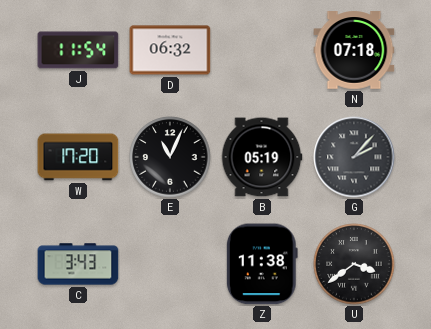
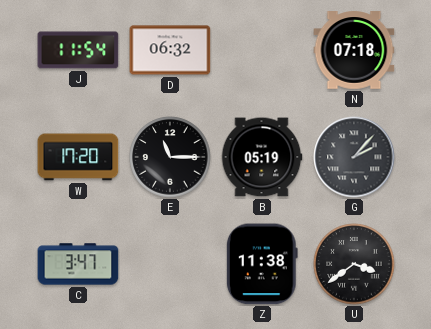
E: 11:04 -> 11:15
C: 3:43 -> 3:47
